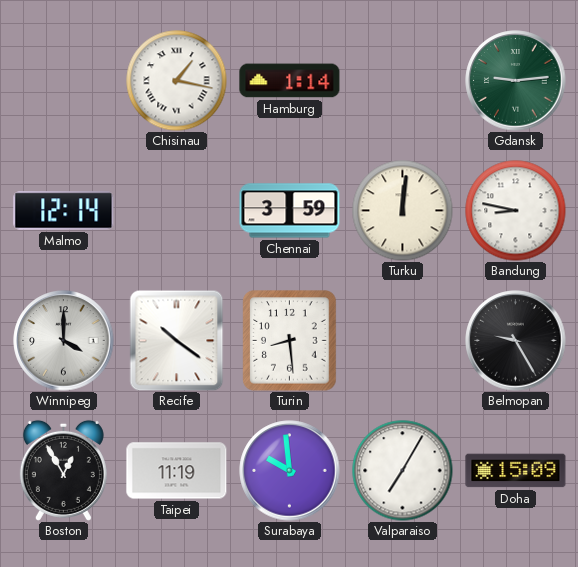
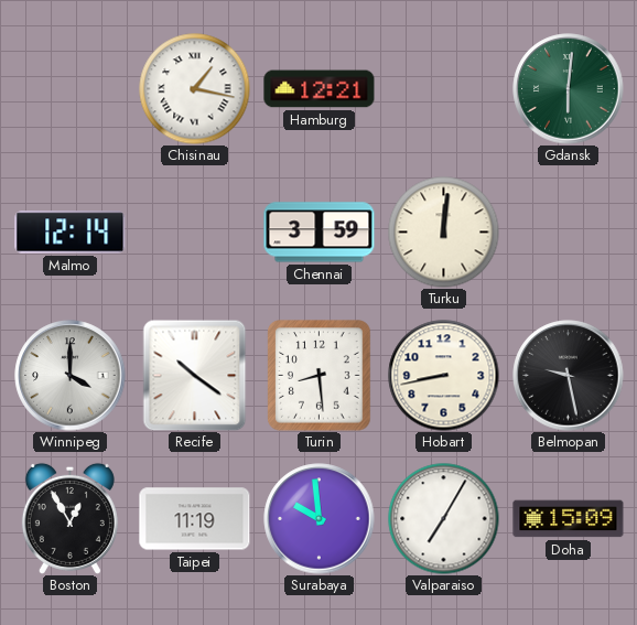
Hamburg: 1:14 -> 12:21
Gdansk: 9:14 -> 6:01
Bandung: 8:47 -> none
Hobart: none -> 8:43
Belmopan: 9:25 -> 9:28
